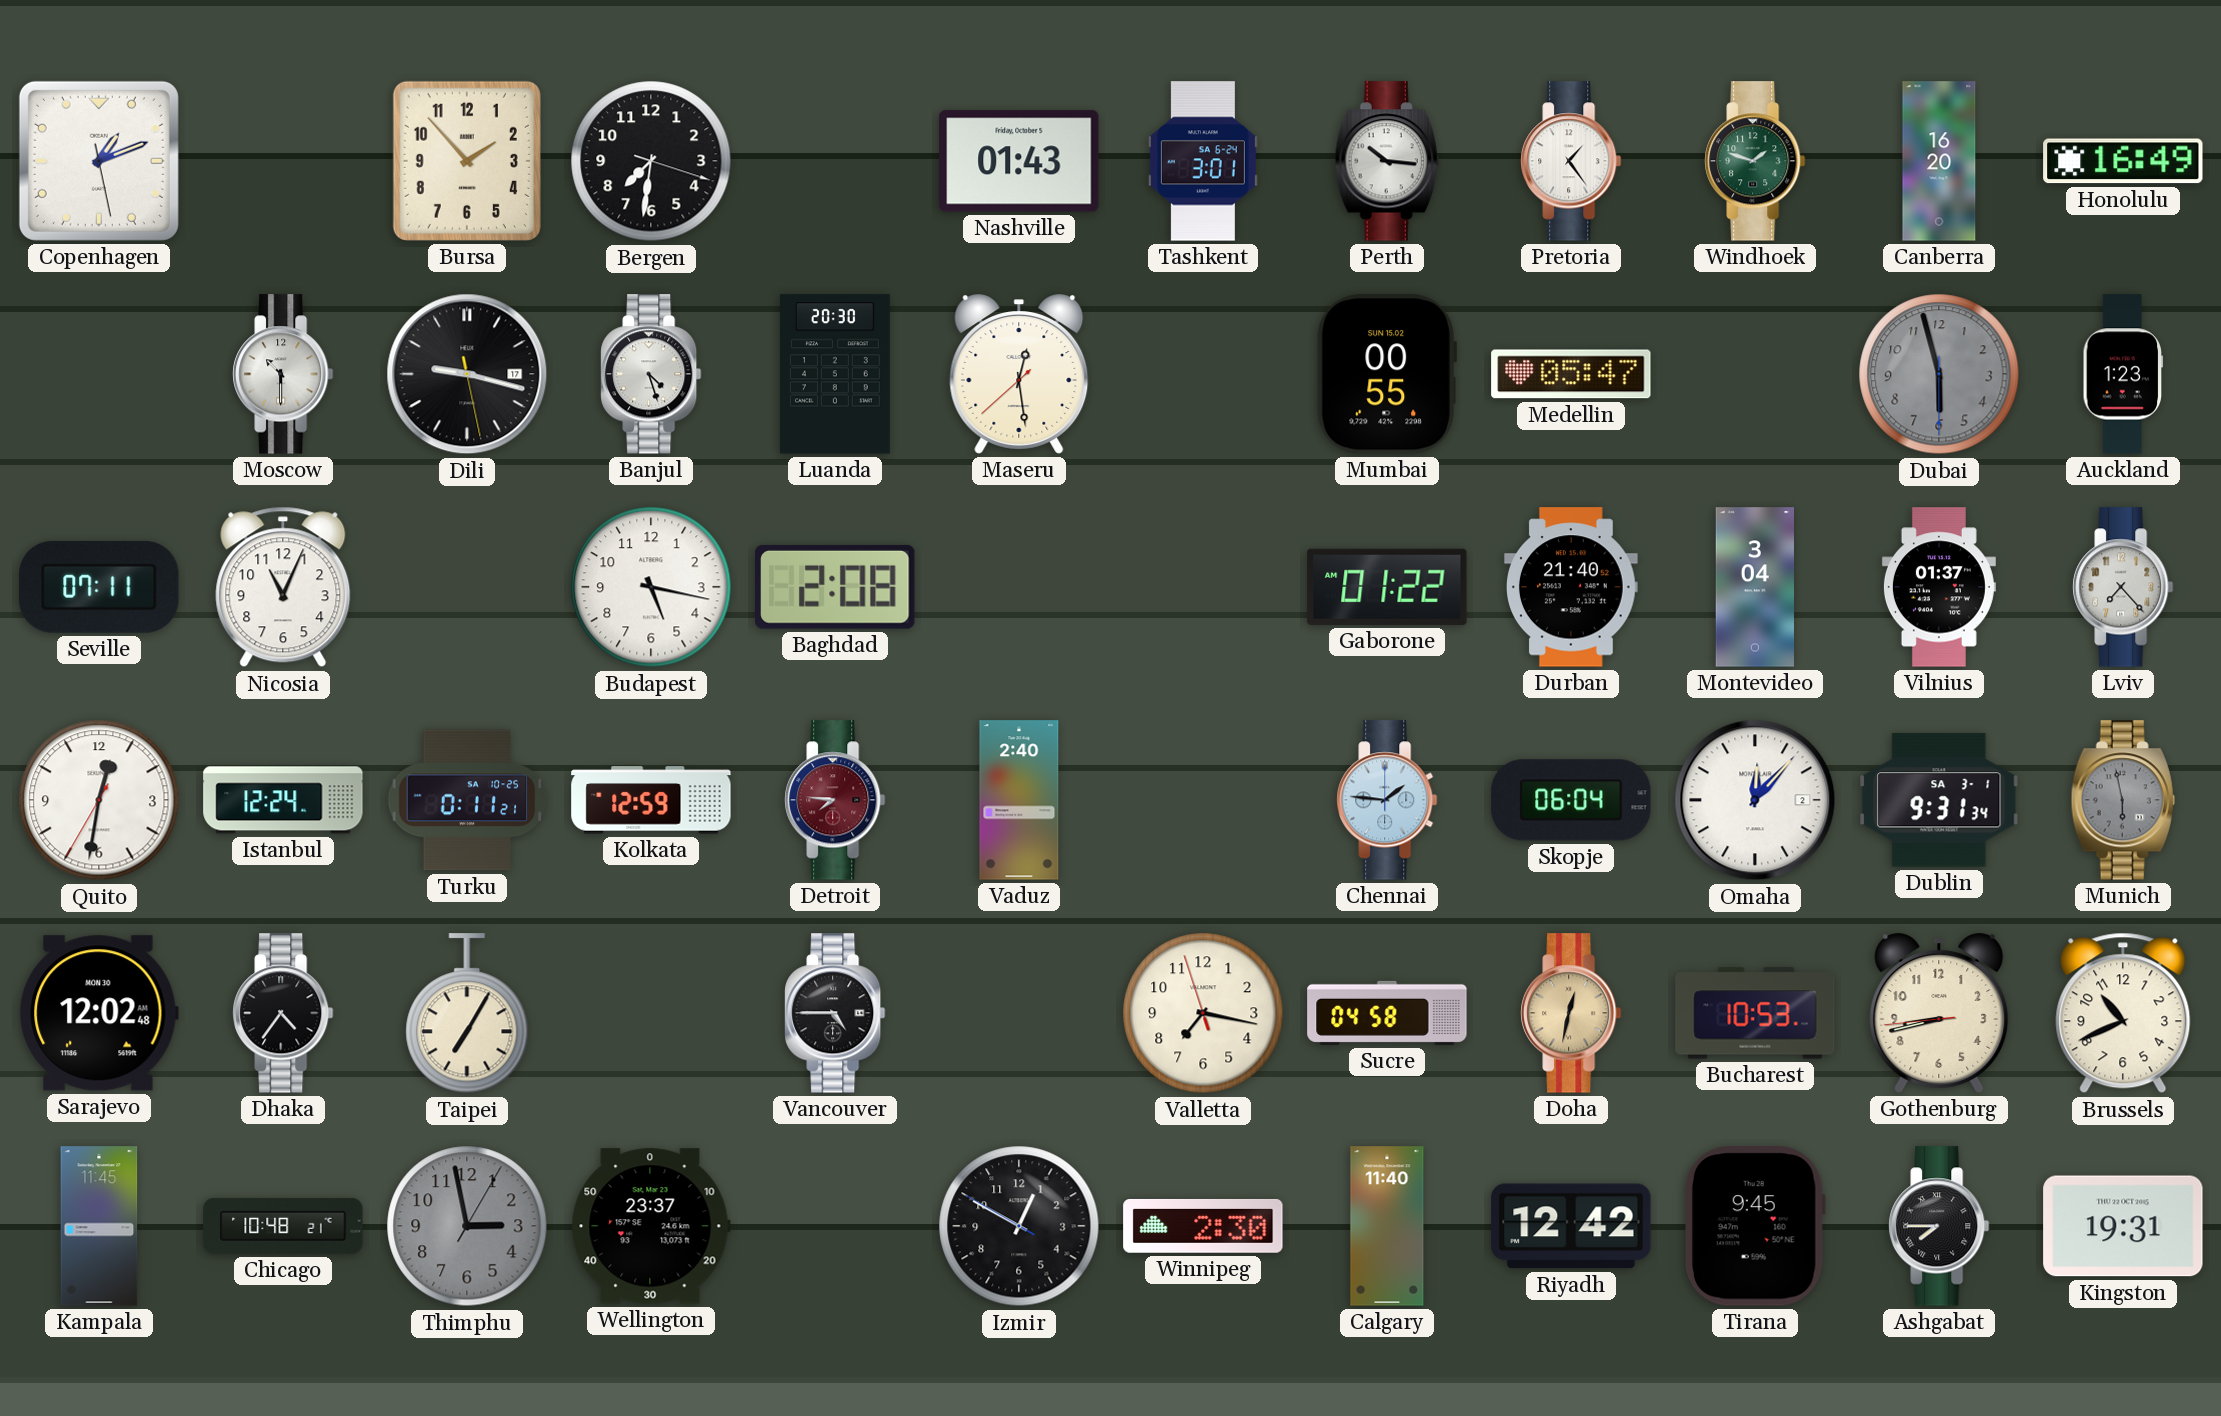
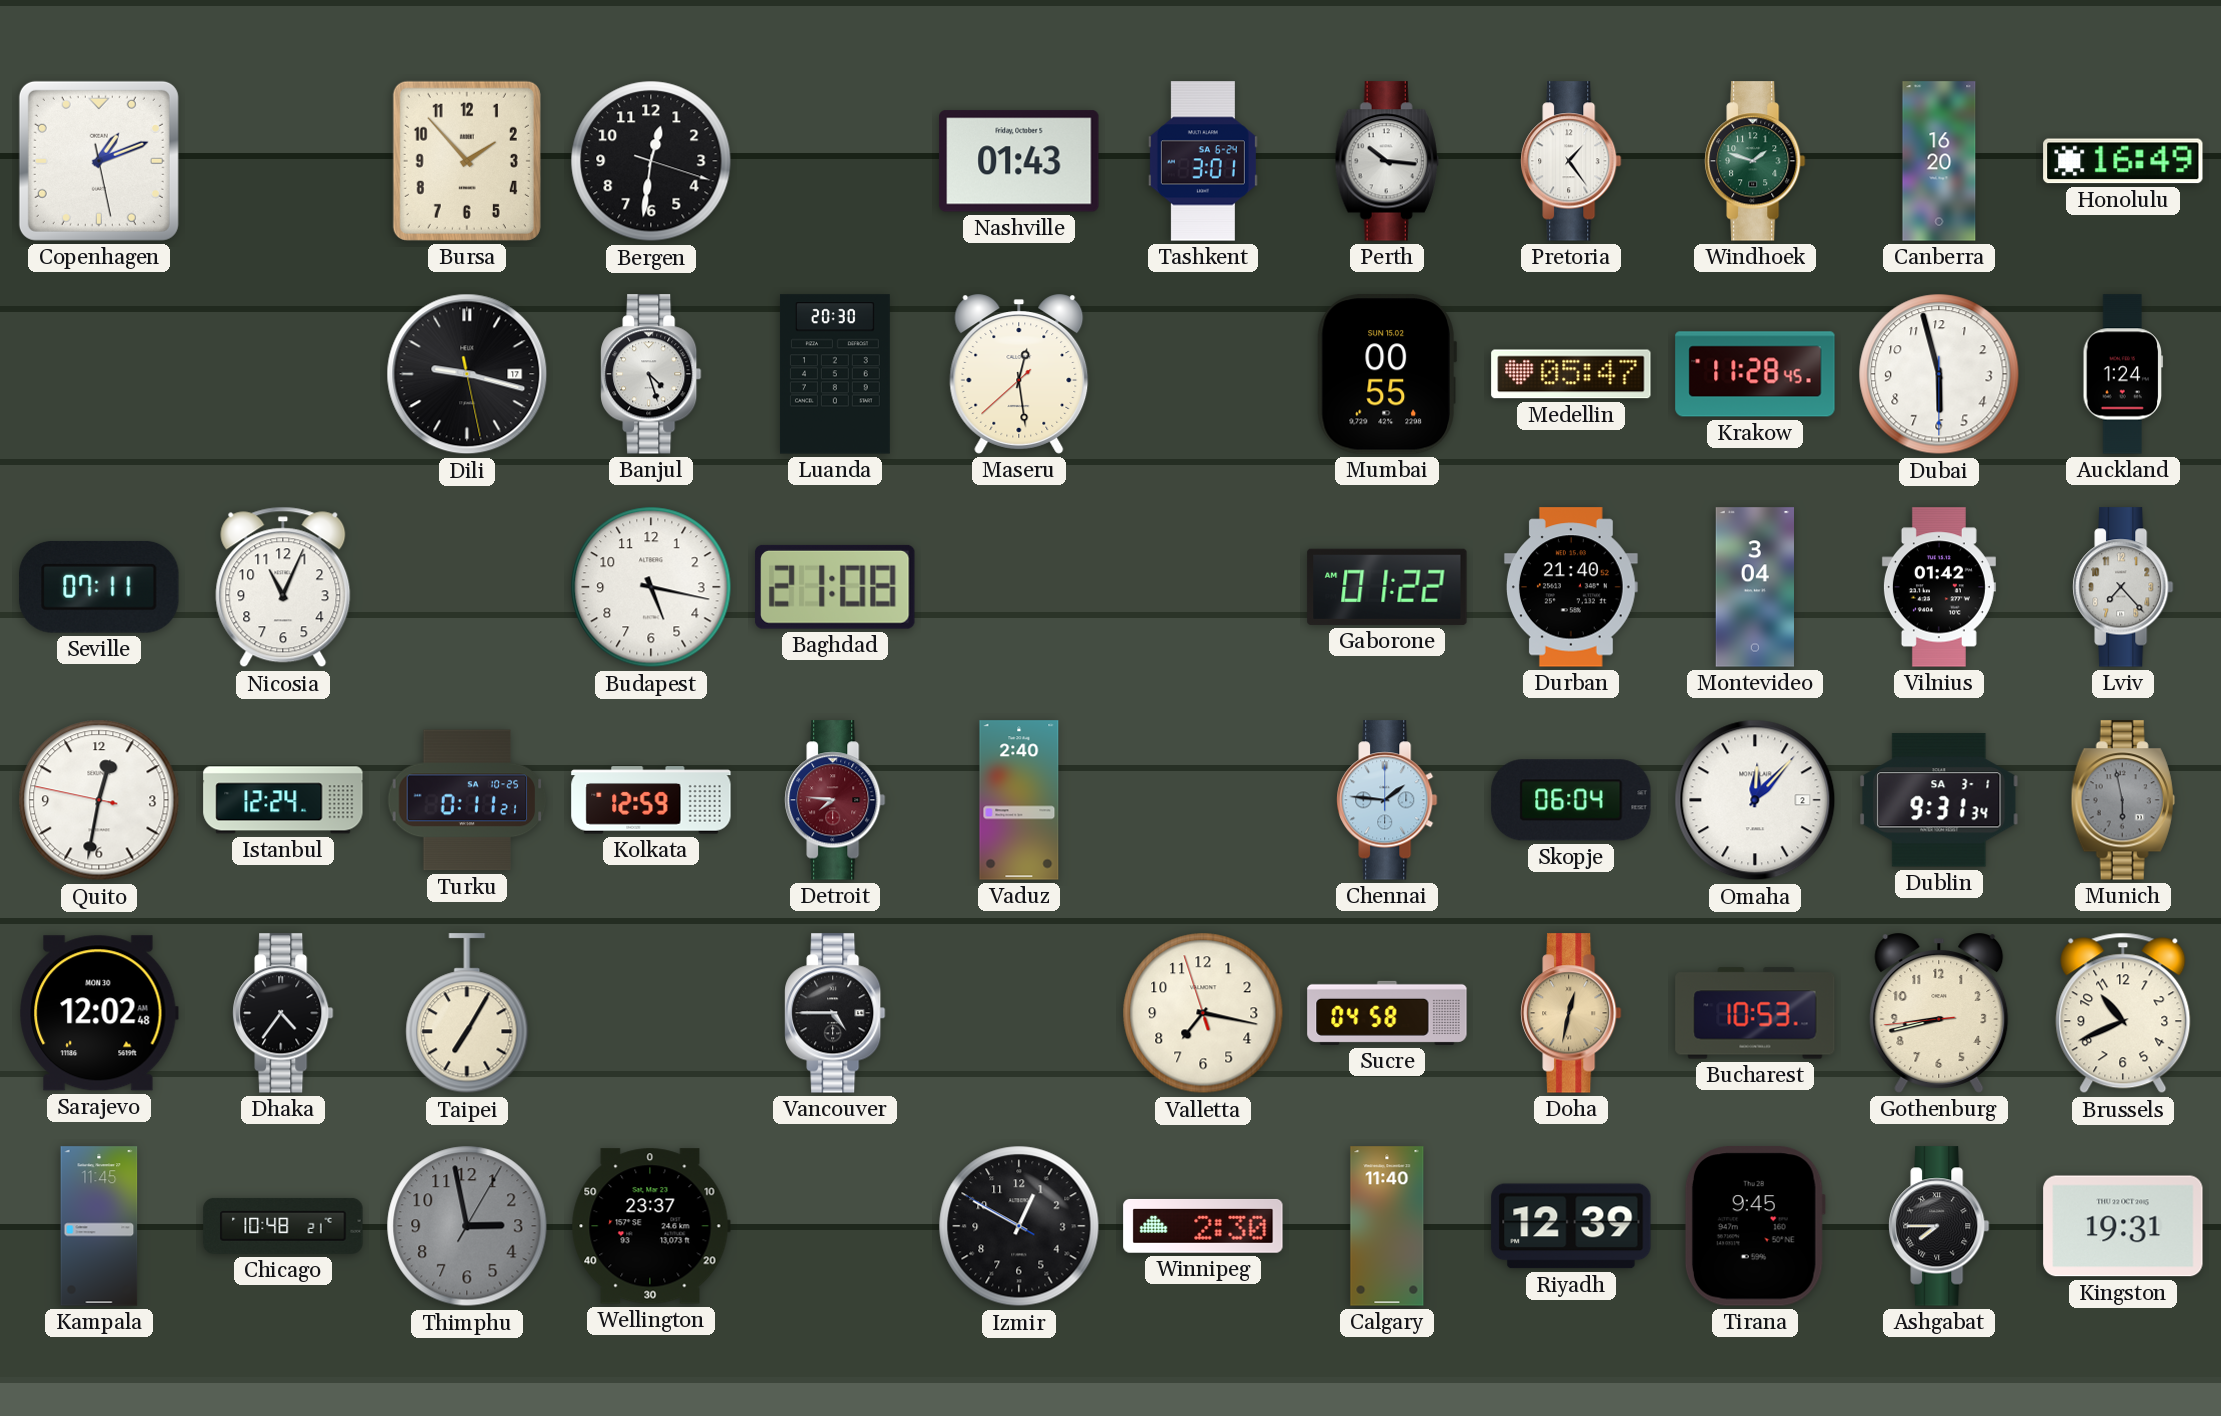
Bergen: 7:31 -> 12:31
Moscow: 10:30 -> none
Krakow: none -> 11:28
Dubai dial: grey -> white
Auckland: 1:23 -> 1:24
Baghdad: 2:08 -> 21:08
Vilnius: 01:37 -> 01:42
Quito: 12:31:35 -> 12:31:47
Riyadh: 12:42 -> 12:39
